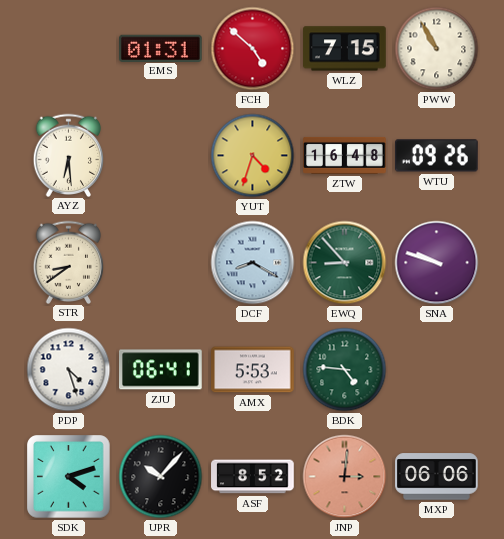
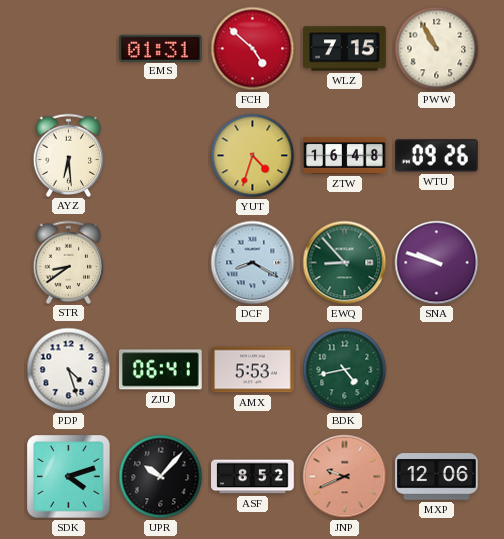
BDK: 4:46 -> 4:43
JNP: 3:01 -> 9:41
MXP: 06:06 -> 12:06
